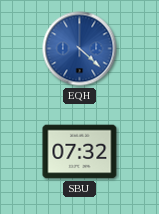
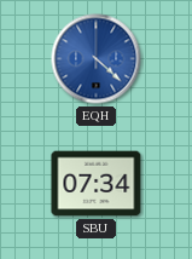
SBU: 07:32 -> 07:34
